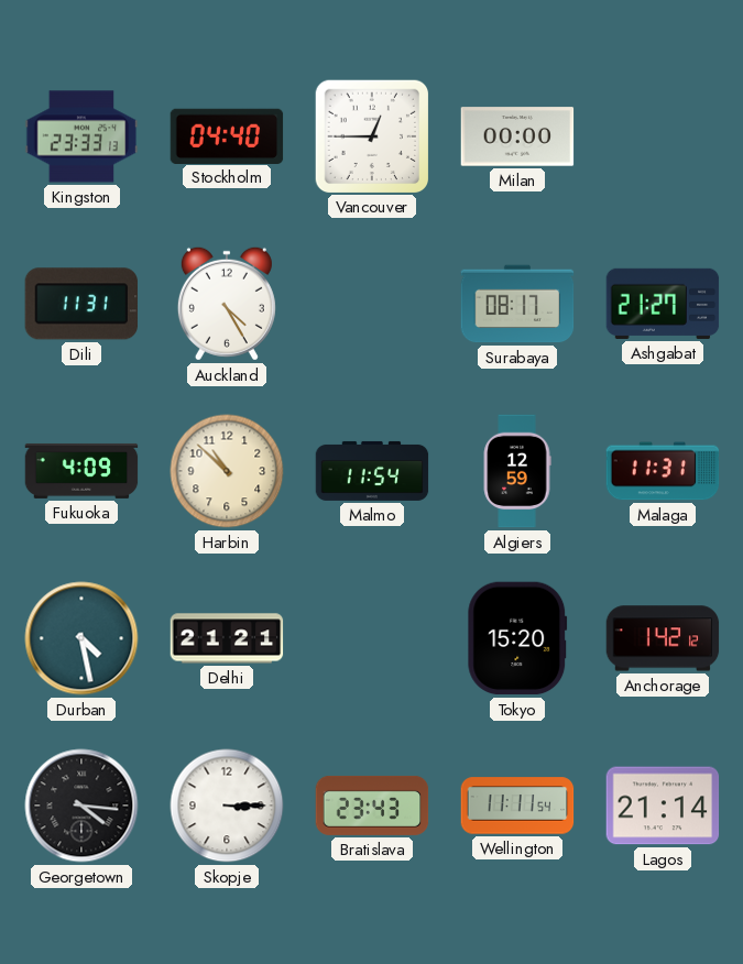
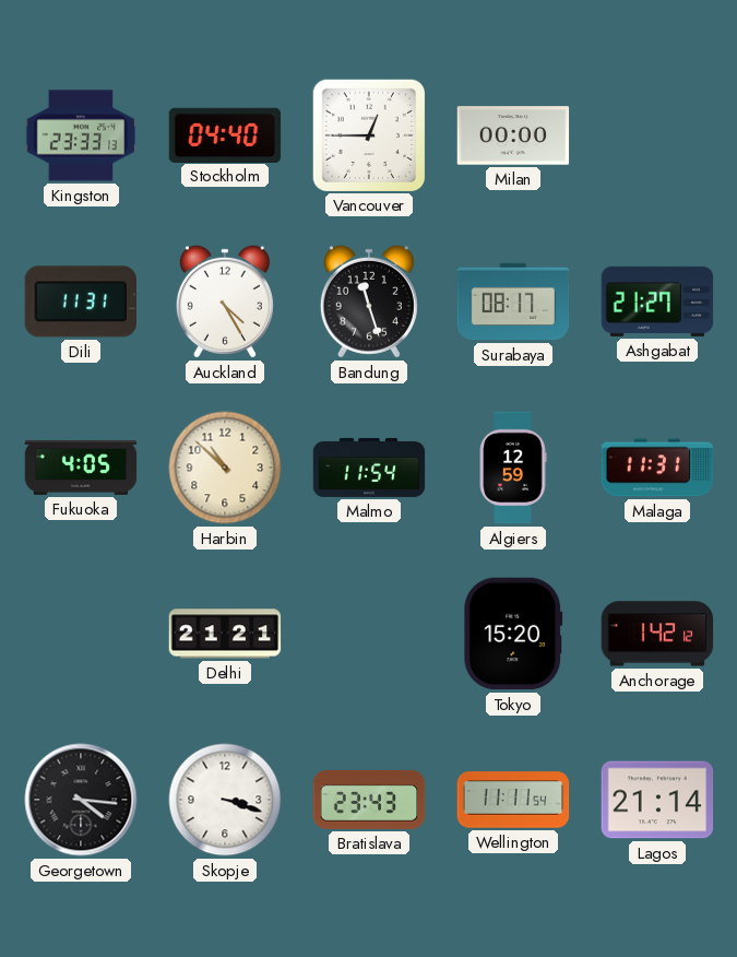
Bandung: none -> 11:27
Fukuoka: 4:09 -> 4:05
Durban: 4:28 -> none
Skopje: 3:15 -> 3:18
